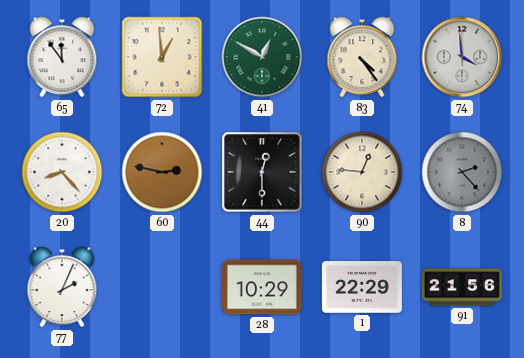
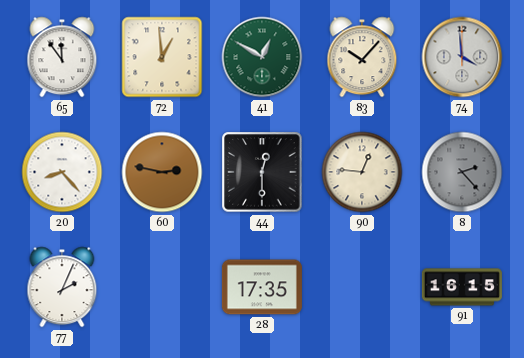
83: 4:24 -> 10:07
28: 10:29 -> 17:35
1: 22:29 -> none
91: 21:56 -> 16:15
